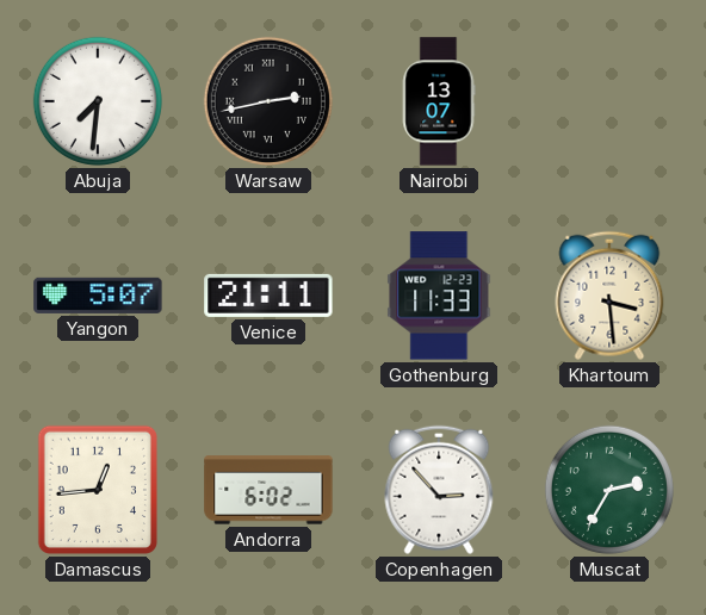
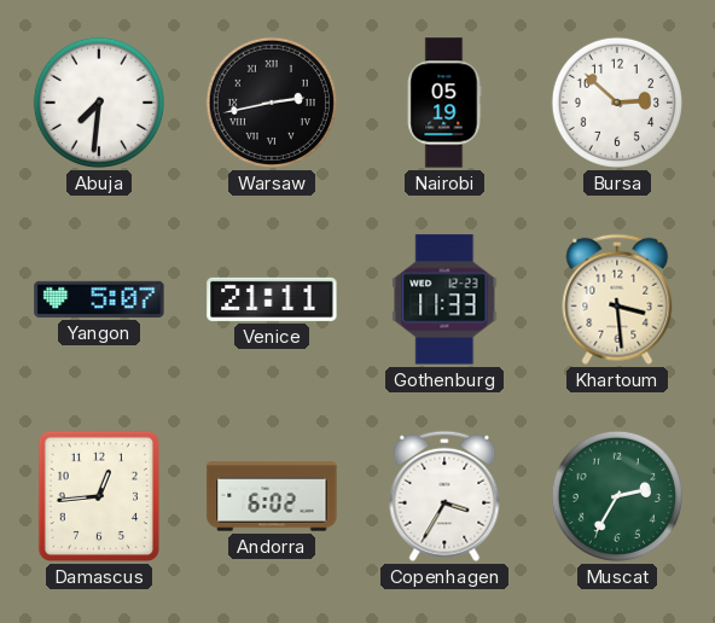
Nairobi: 13:07 -> 05:19
Bursa: none -> 2:52
Copenhagen: 2:53 -> 3:35
